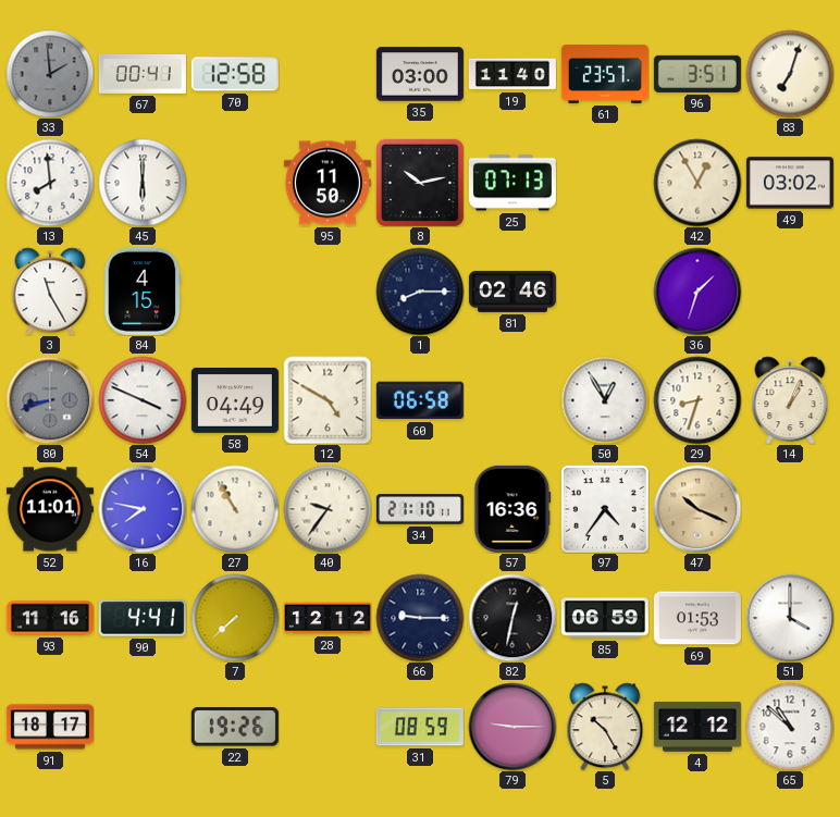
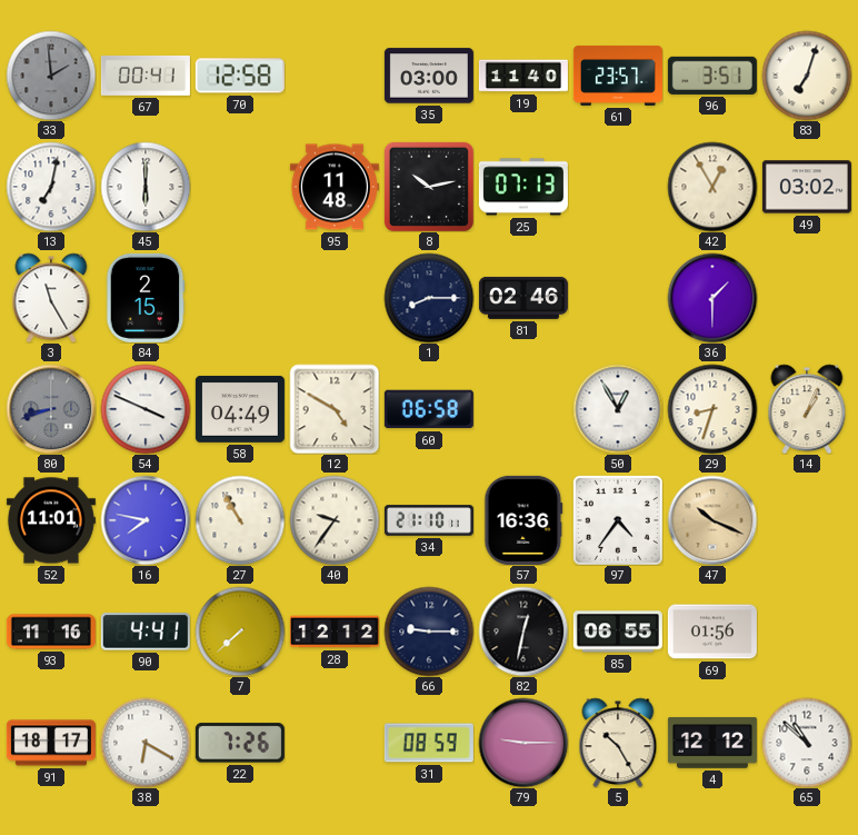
13: 7:59 -> 7:02
95: 11:50 -> 11:48
84: 4:15 -> 2:15
36: 1:33 -> 1:30
85: 06:59 -> 06:55
69: 01:53 -> 01:56
51: 4:00 -> none
38: none -> 6:20
22: 19:26 -> 7:26
